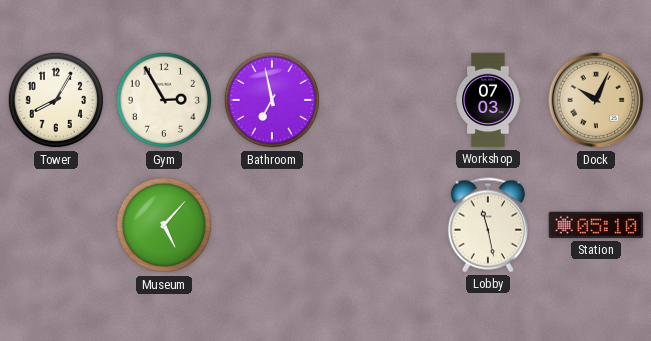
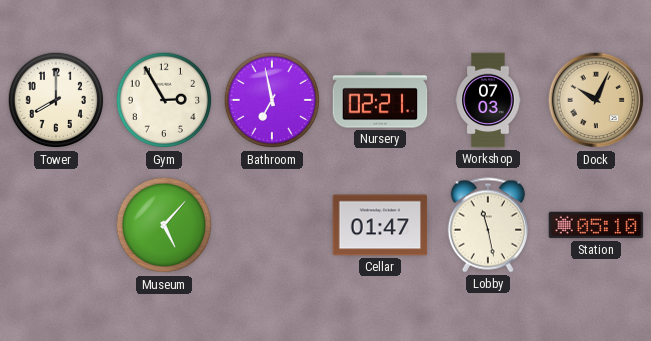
Tower: 8:05 -> 8:00
Nursery: none -> 02:21
Cellar: none -> 01:47
